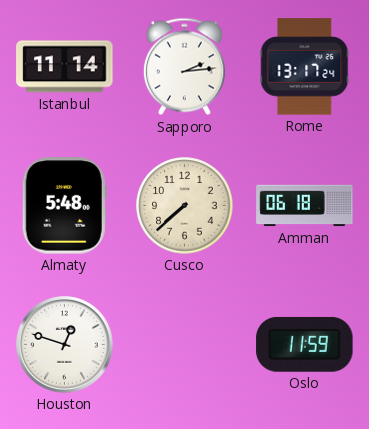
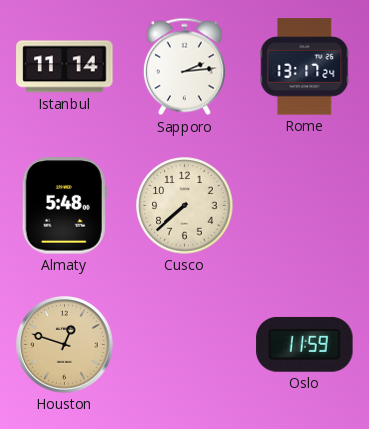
Amman: 06:18 -> none
Houston dial: white -> champagne
